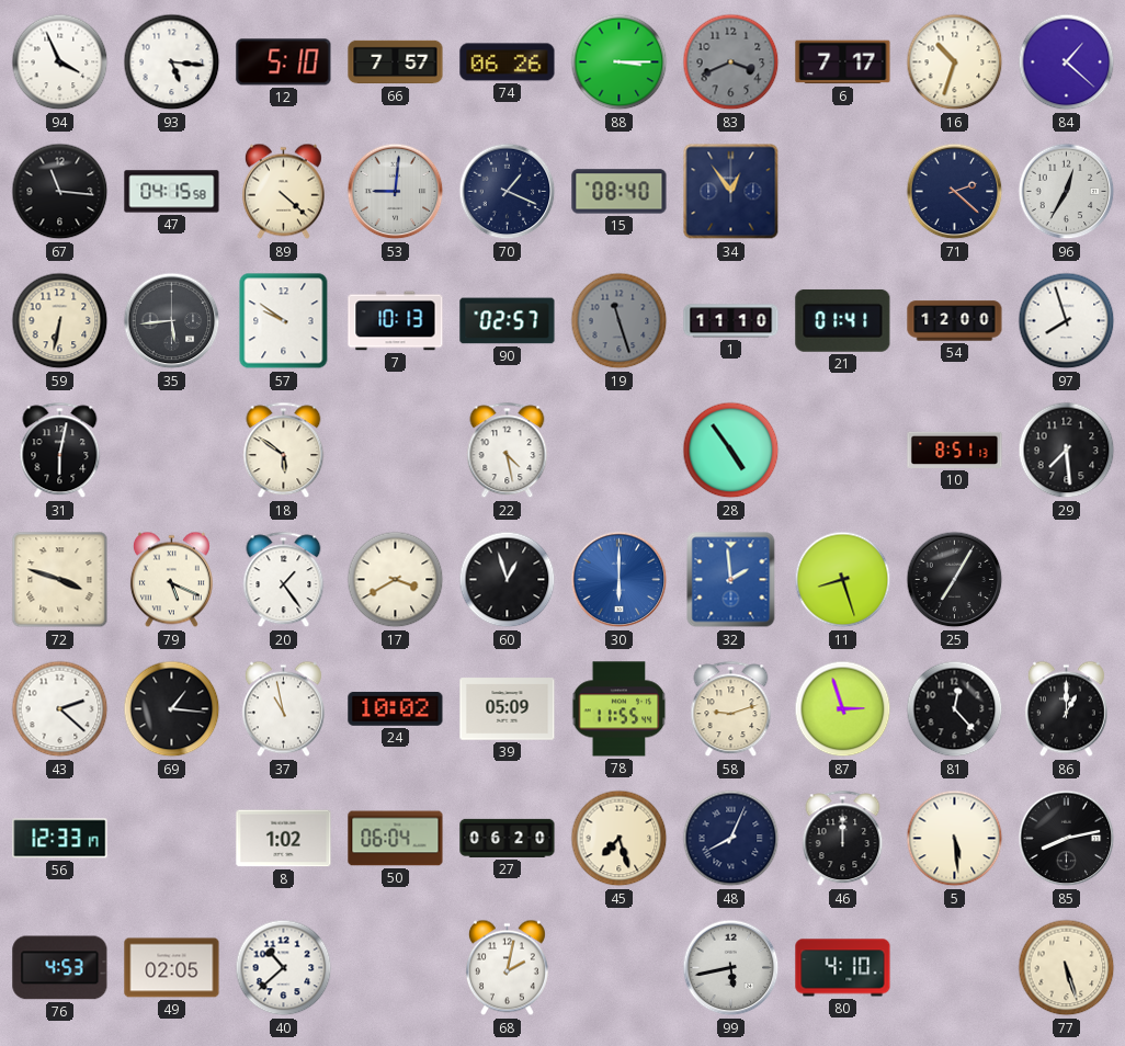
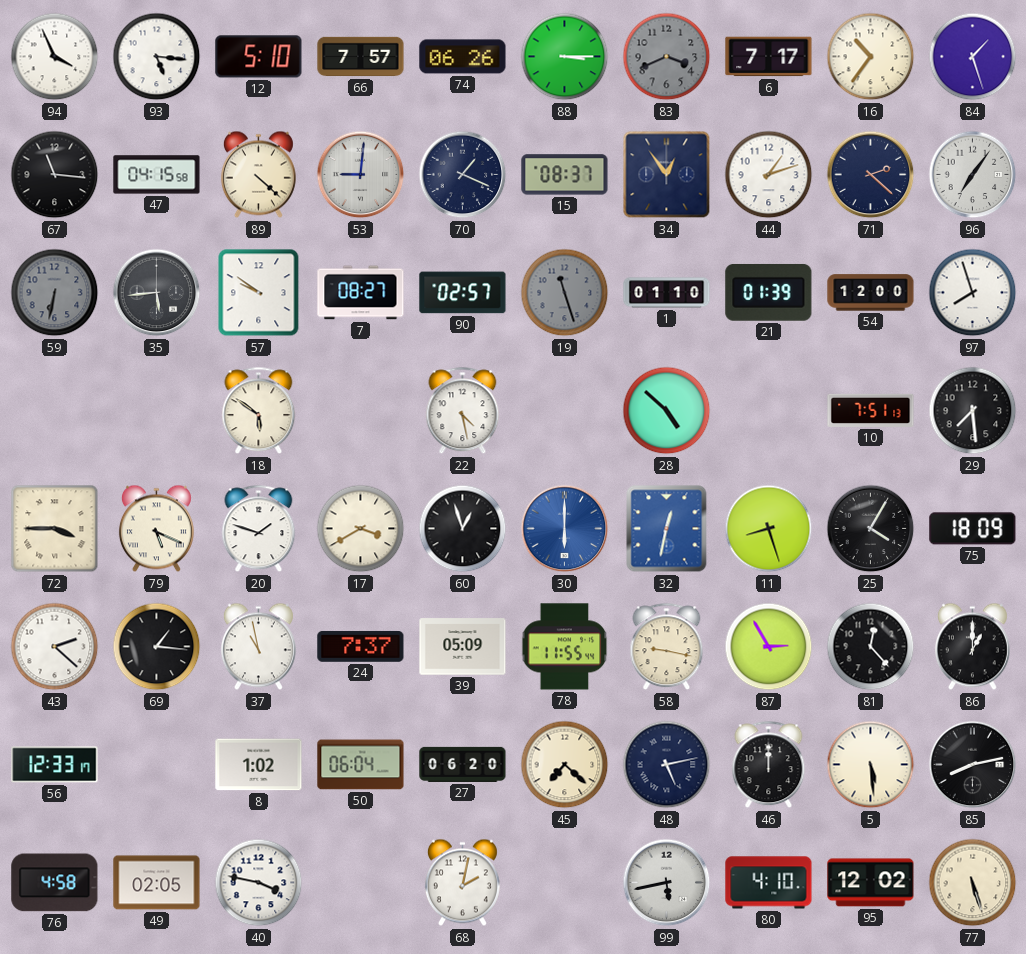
16: 10:33 -> 10:36
84: 1:22 -> 1:27
15: 08:40 -> 08:37
44: none -> 1:12
96: 12:35 -> 7:06
59 dial: cream -> grey
7: 10:13 -> 08:27
1: 11:10 -> 01:10
21: 01:41 -> 01:39
31: 6:02 -> none
28: 4:54 -> 4:52
10: 8:51 -> 7:51
72: 3:48 -> 3:45
20: 1:24 -> 1:48
32: 1:59 -> 12:32
25: 7:05 -> 4:05
75: none -> 18:09
24: 10:02 -> 7:37
58: 9:12 -> 9:17
87: 2:57 -> 2:55
45: 7:27 -> 7:22
48: 8:04 -> 5:13
76: 4:53 -> 4:58
40: 10:38 -> 3:47
95: none -> 12:02
